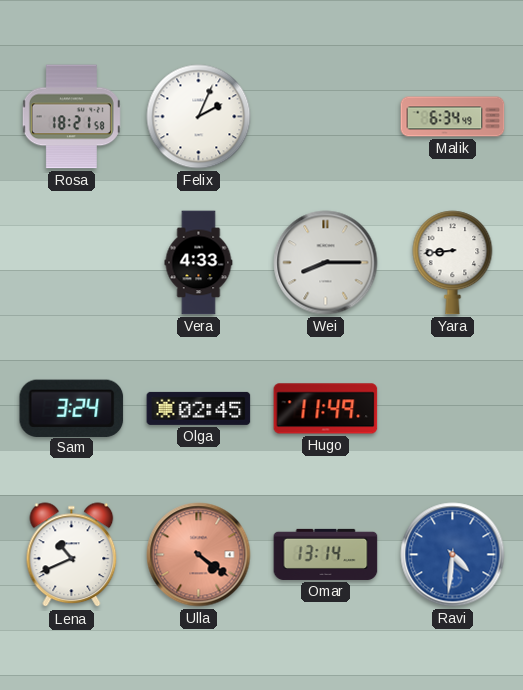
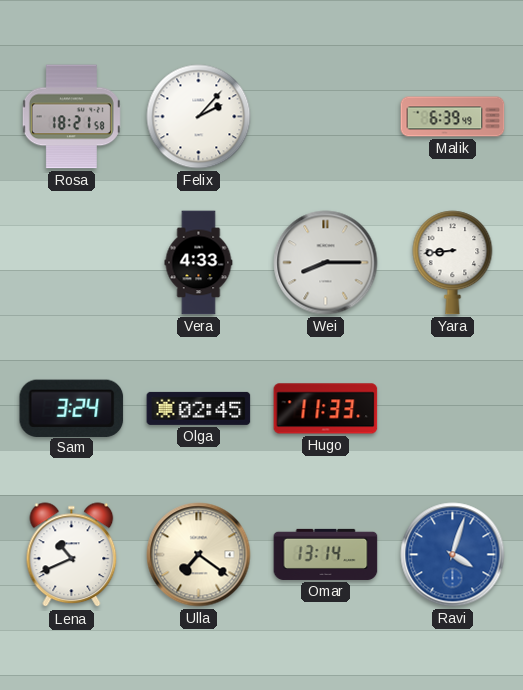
Felix: 2:04 -> 2:07
Malik: 6:34 -> 6:39
Hugo: 11:49 -> 11:33
Ulla: 4:21 -> 7:21
Ulla dial: salmon -> cream
Ravi: 4:31 -> 4:03
